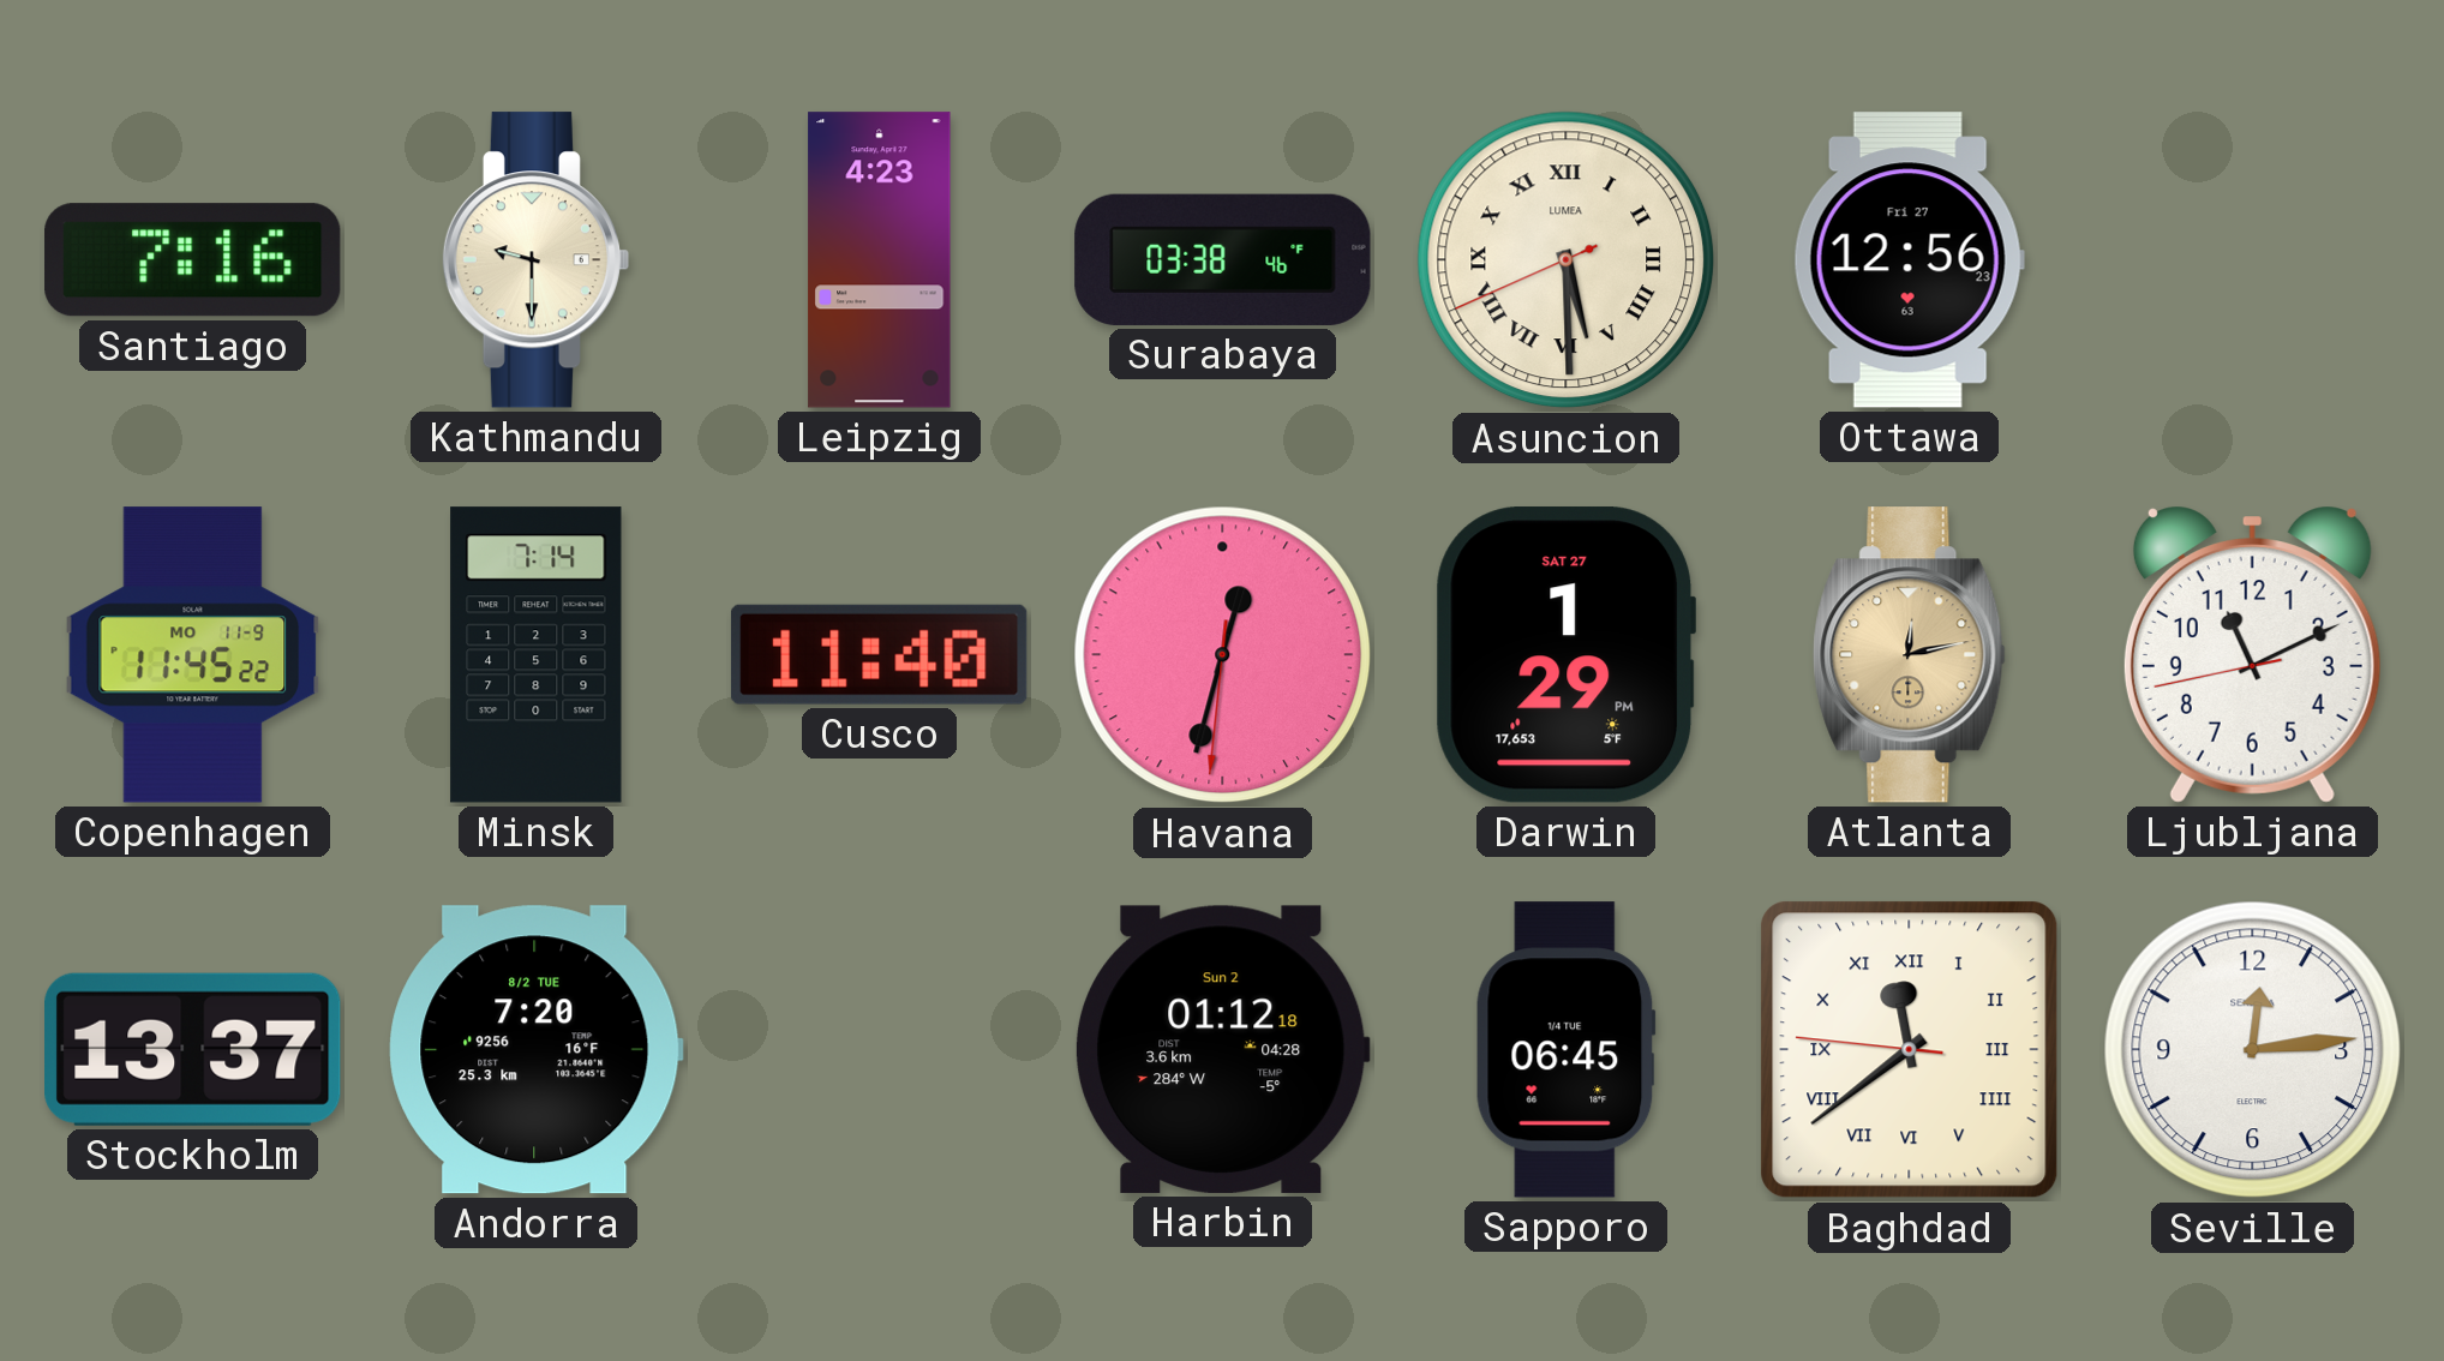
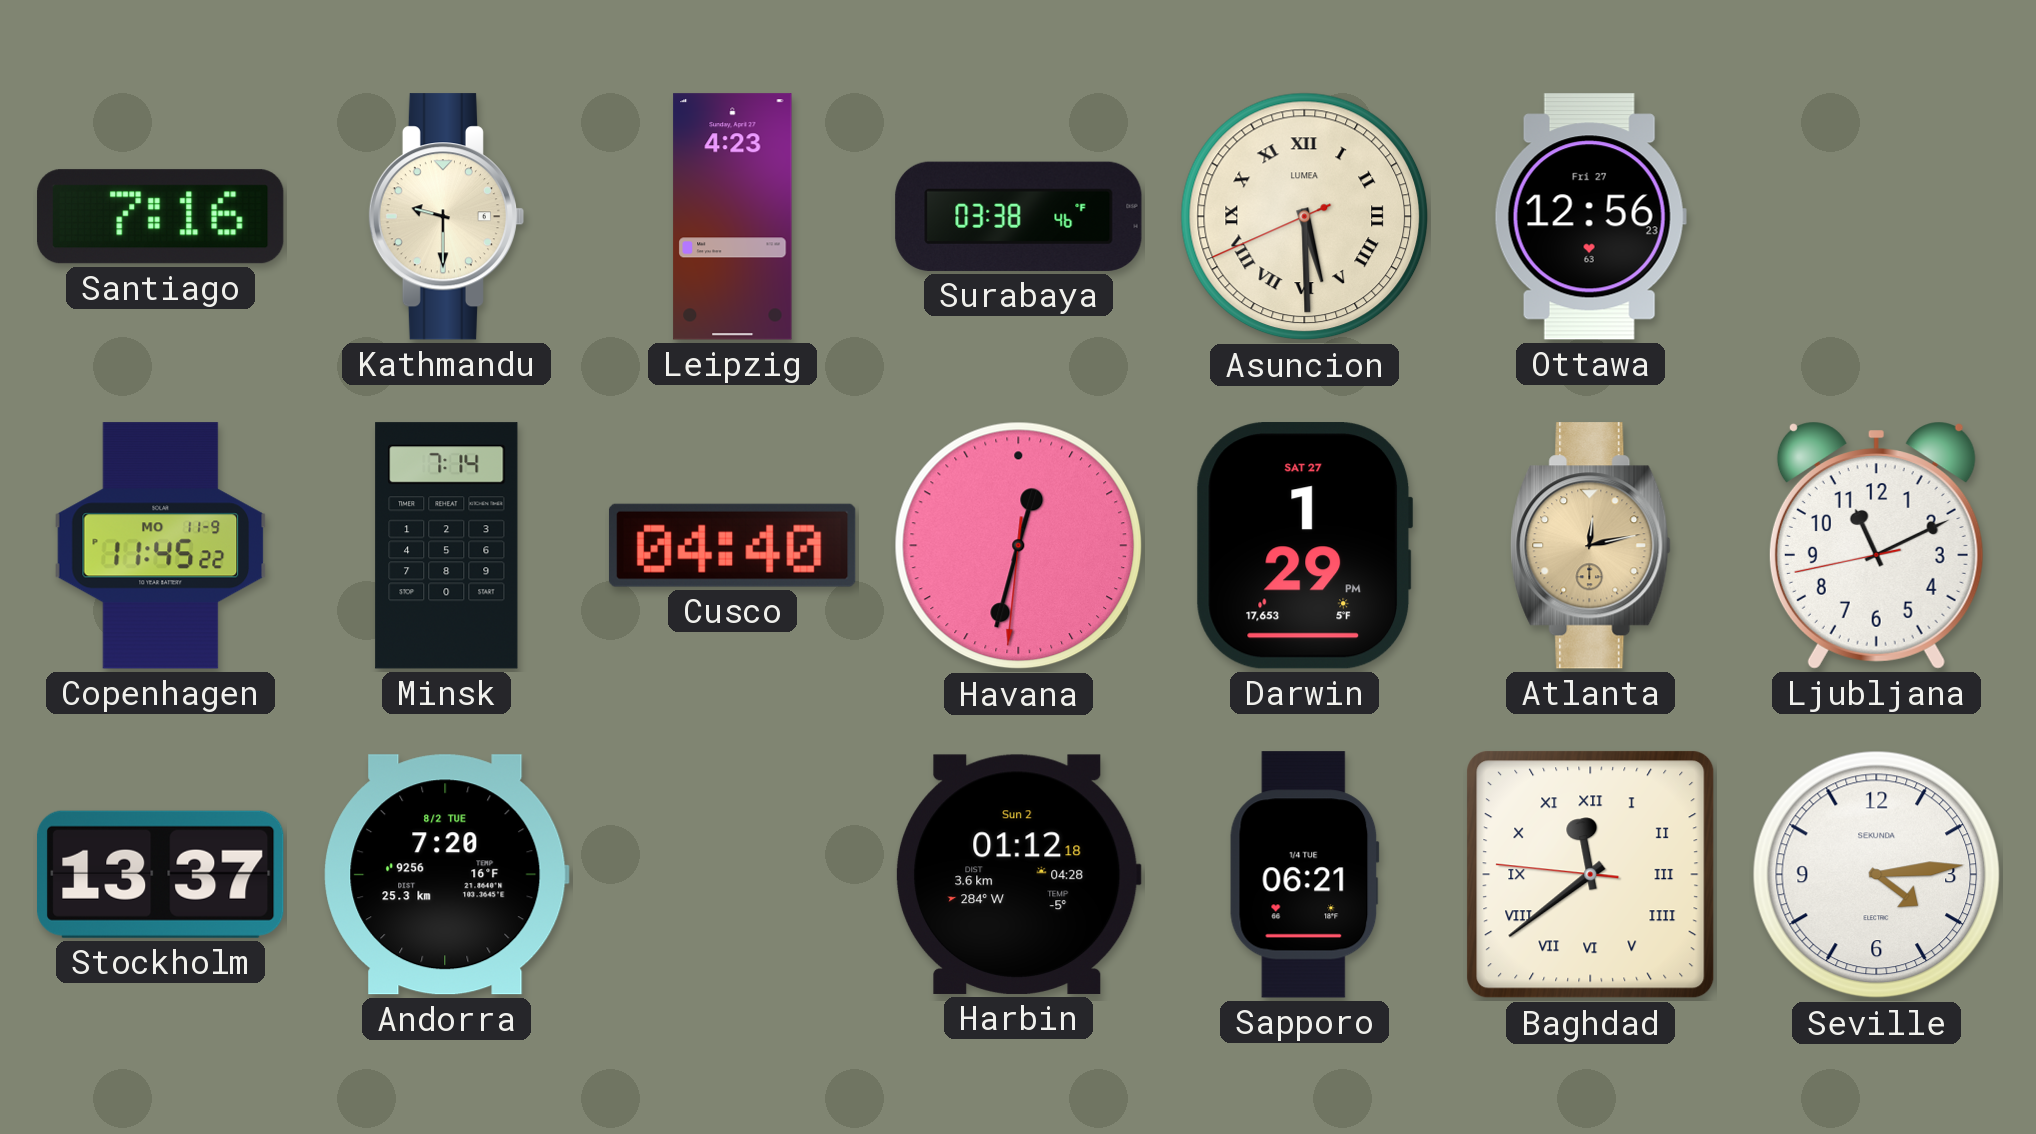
Cusco: 11:40 -> 04:40
Sapporo: 06:45 -> 06:21
Seville: 12:14 -> 4:14
